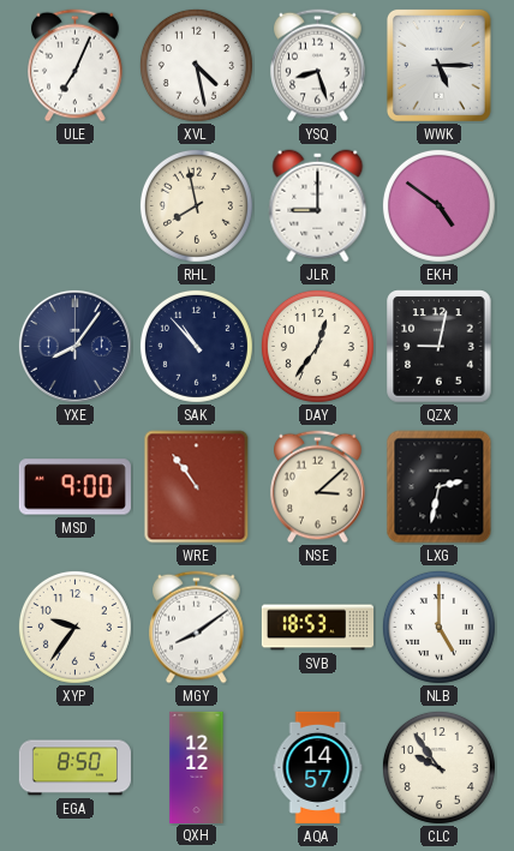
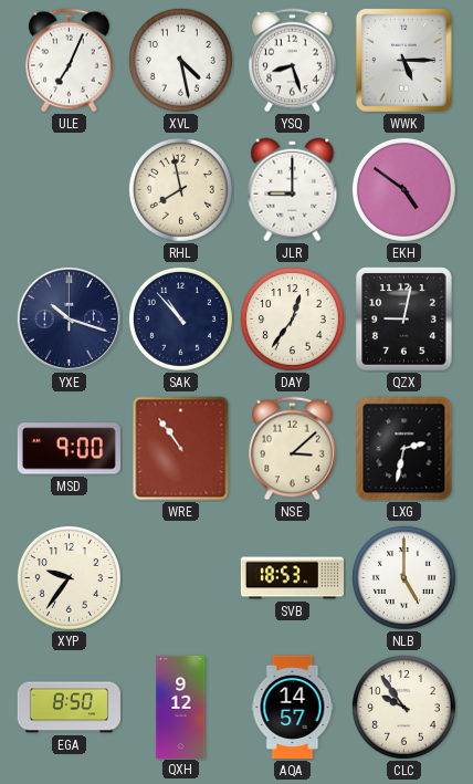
YXE: 8:06 -> 10:18
MGY: 8:09 -> none
QXH: 12:12 -> 9:12
